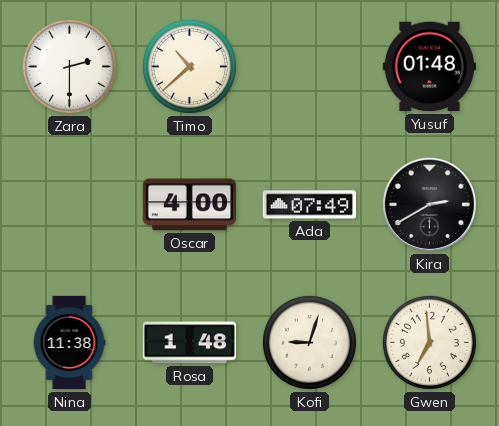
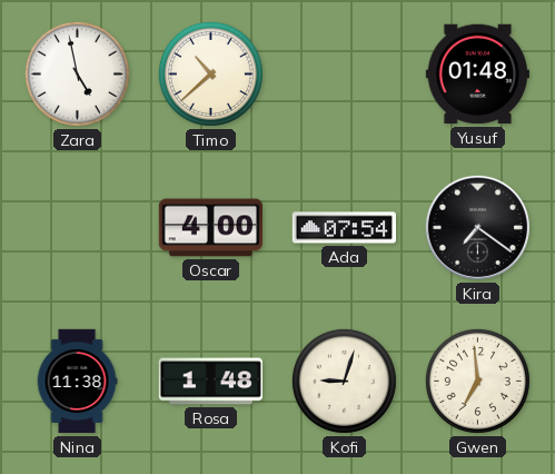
Zara: 2:30 -> 4:58
Ada: 07:49 -> 07:54
Kira: 2:40 -> 7:21
